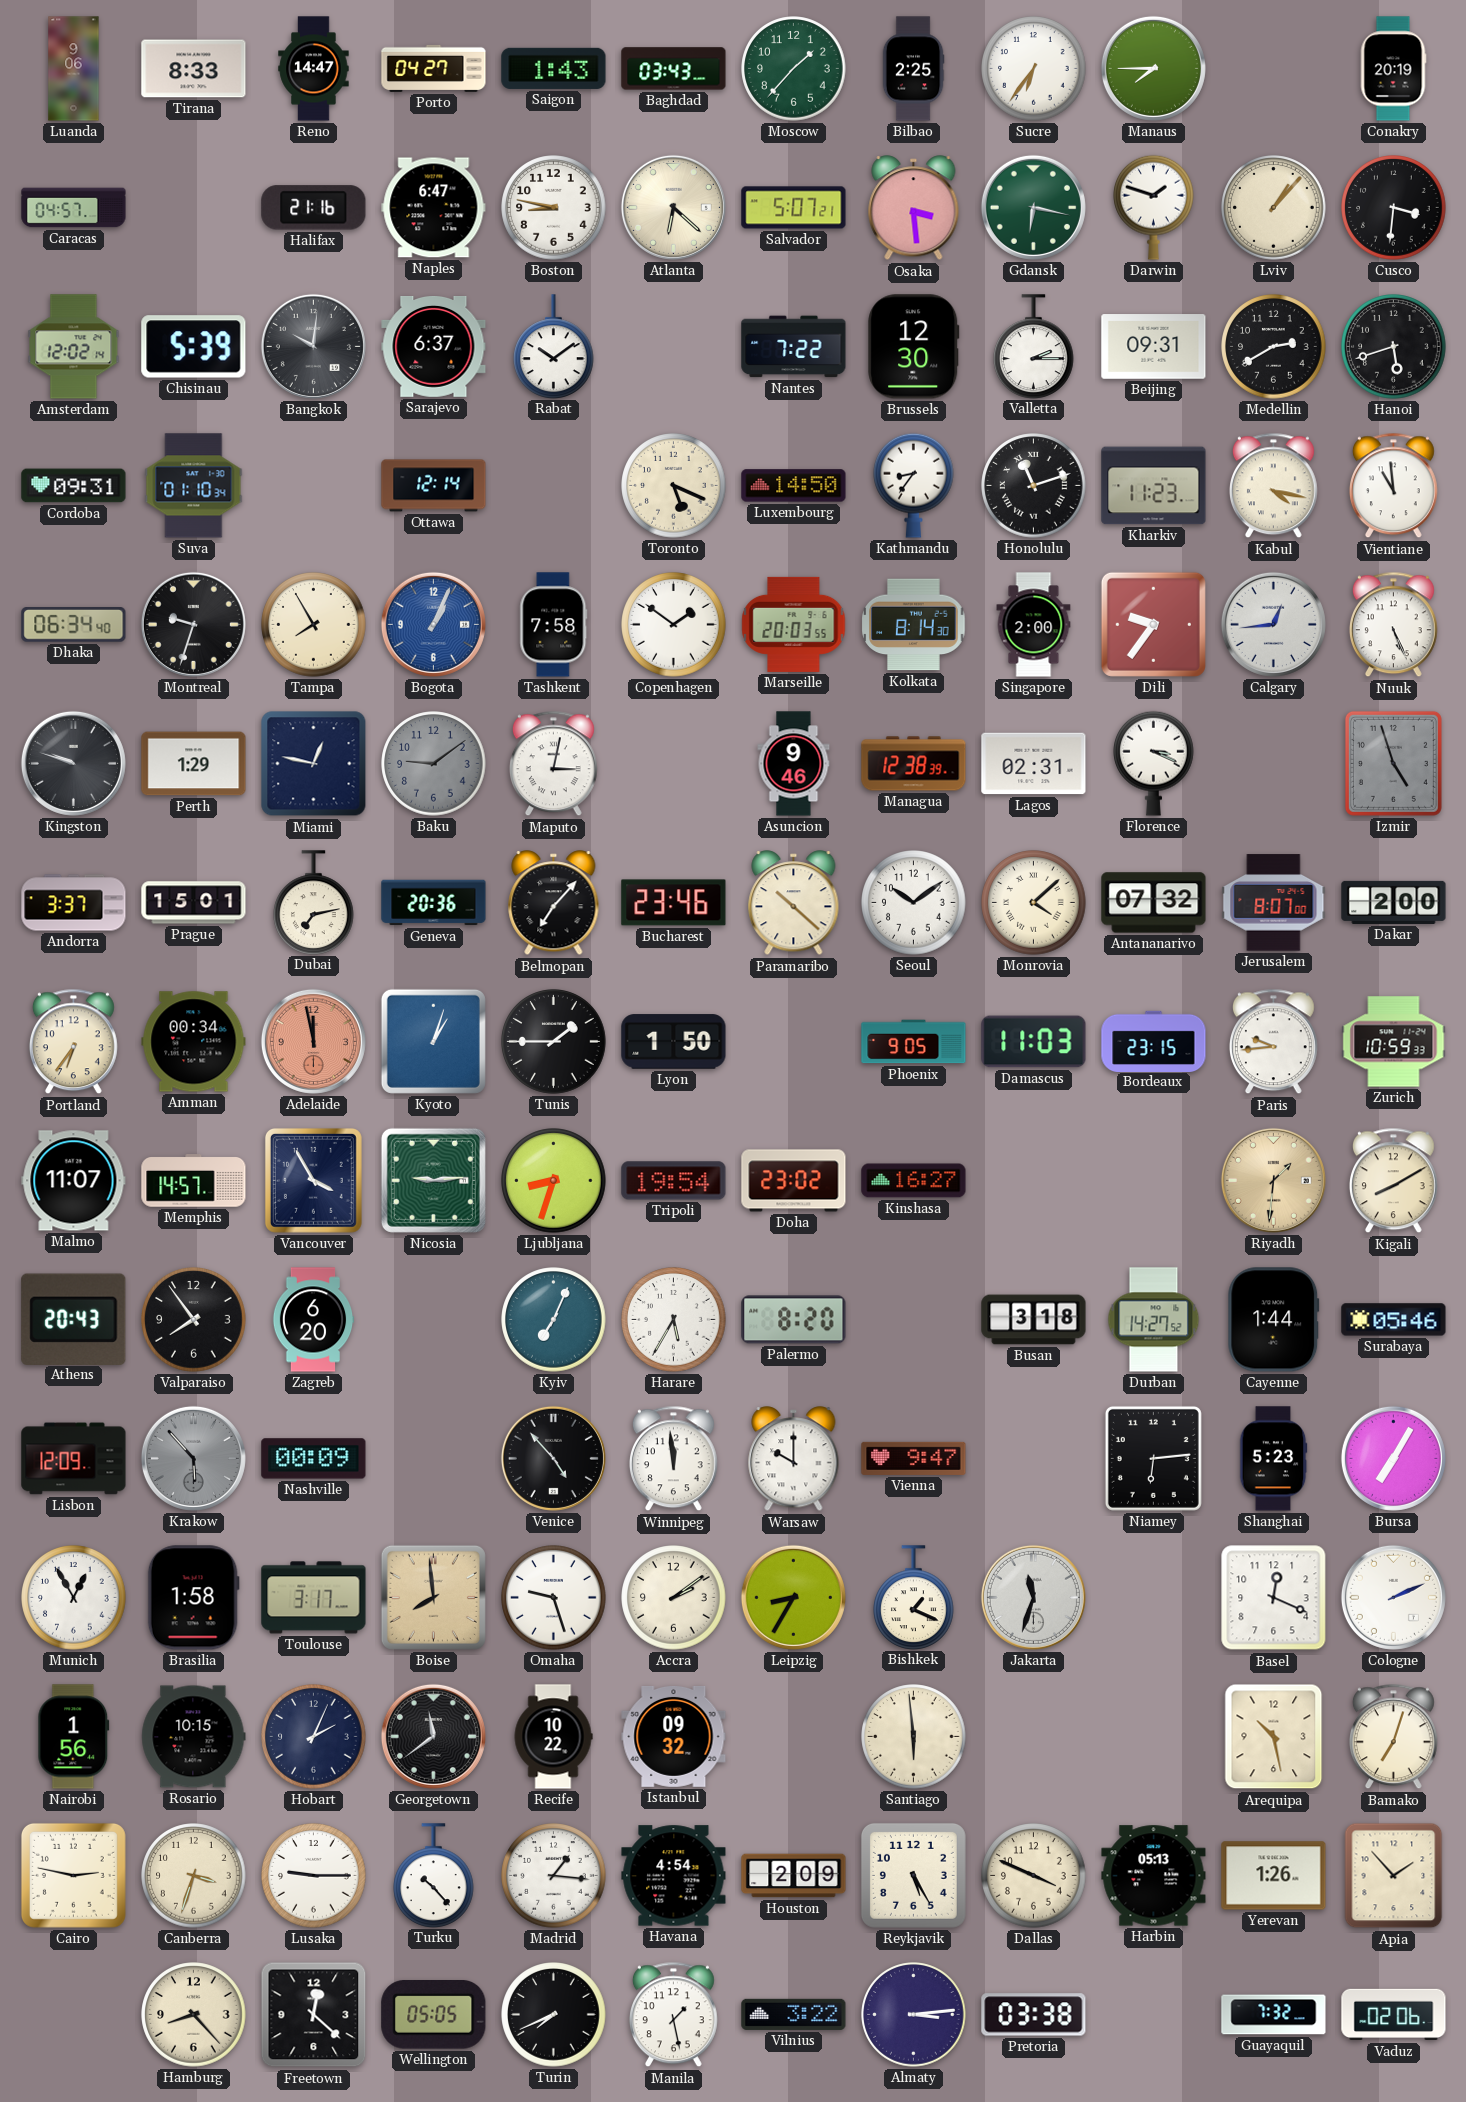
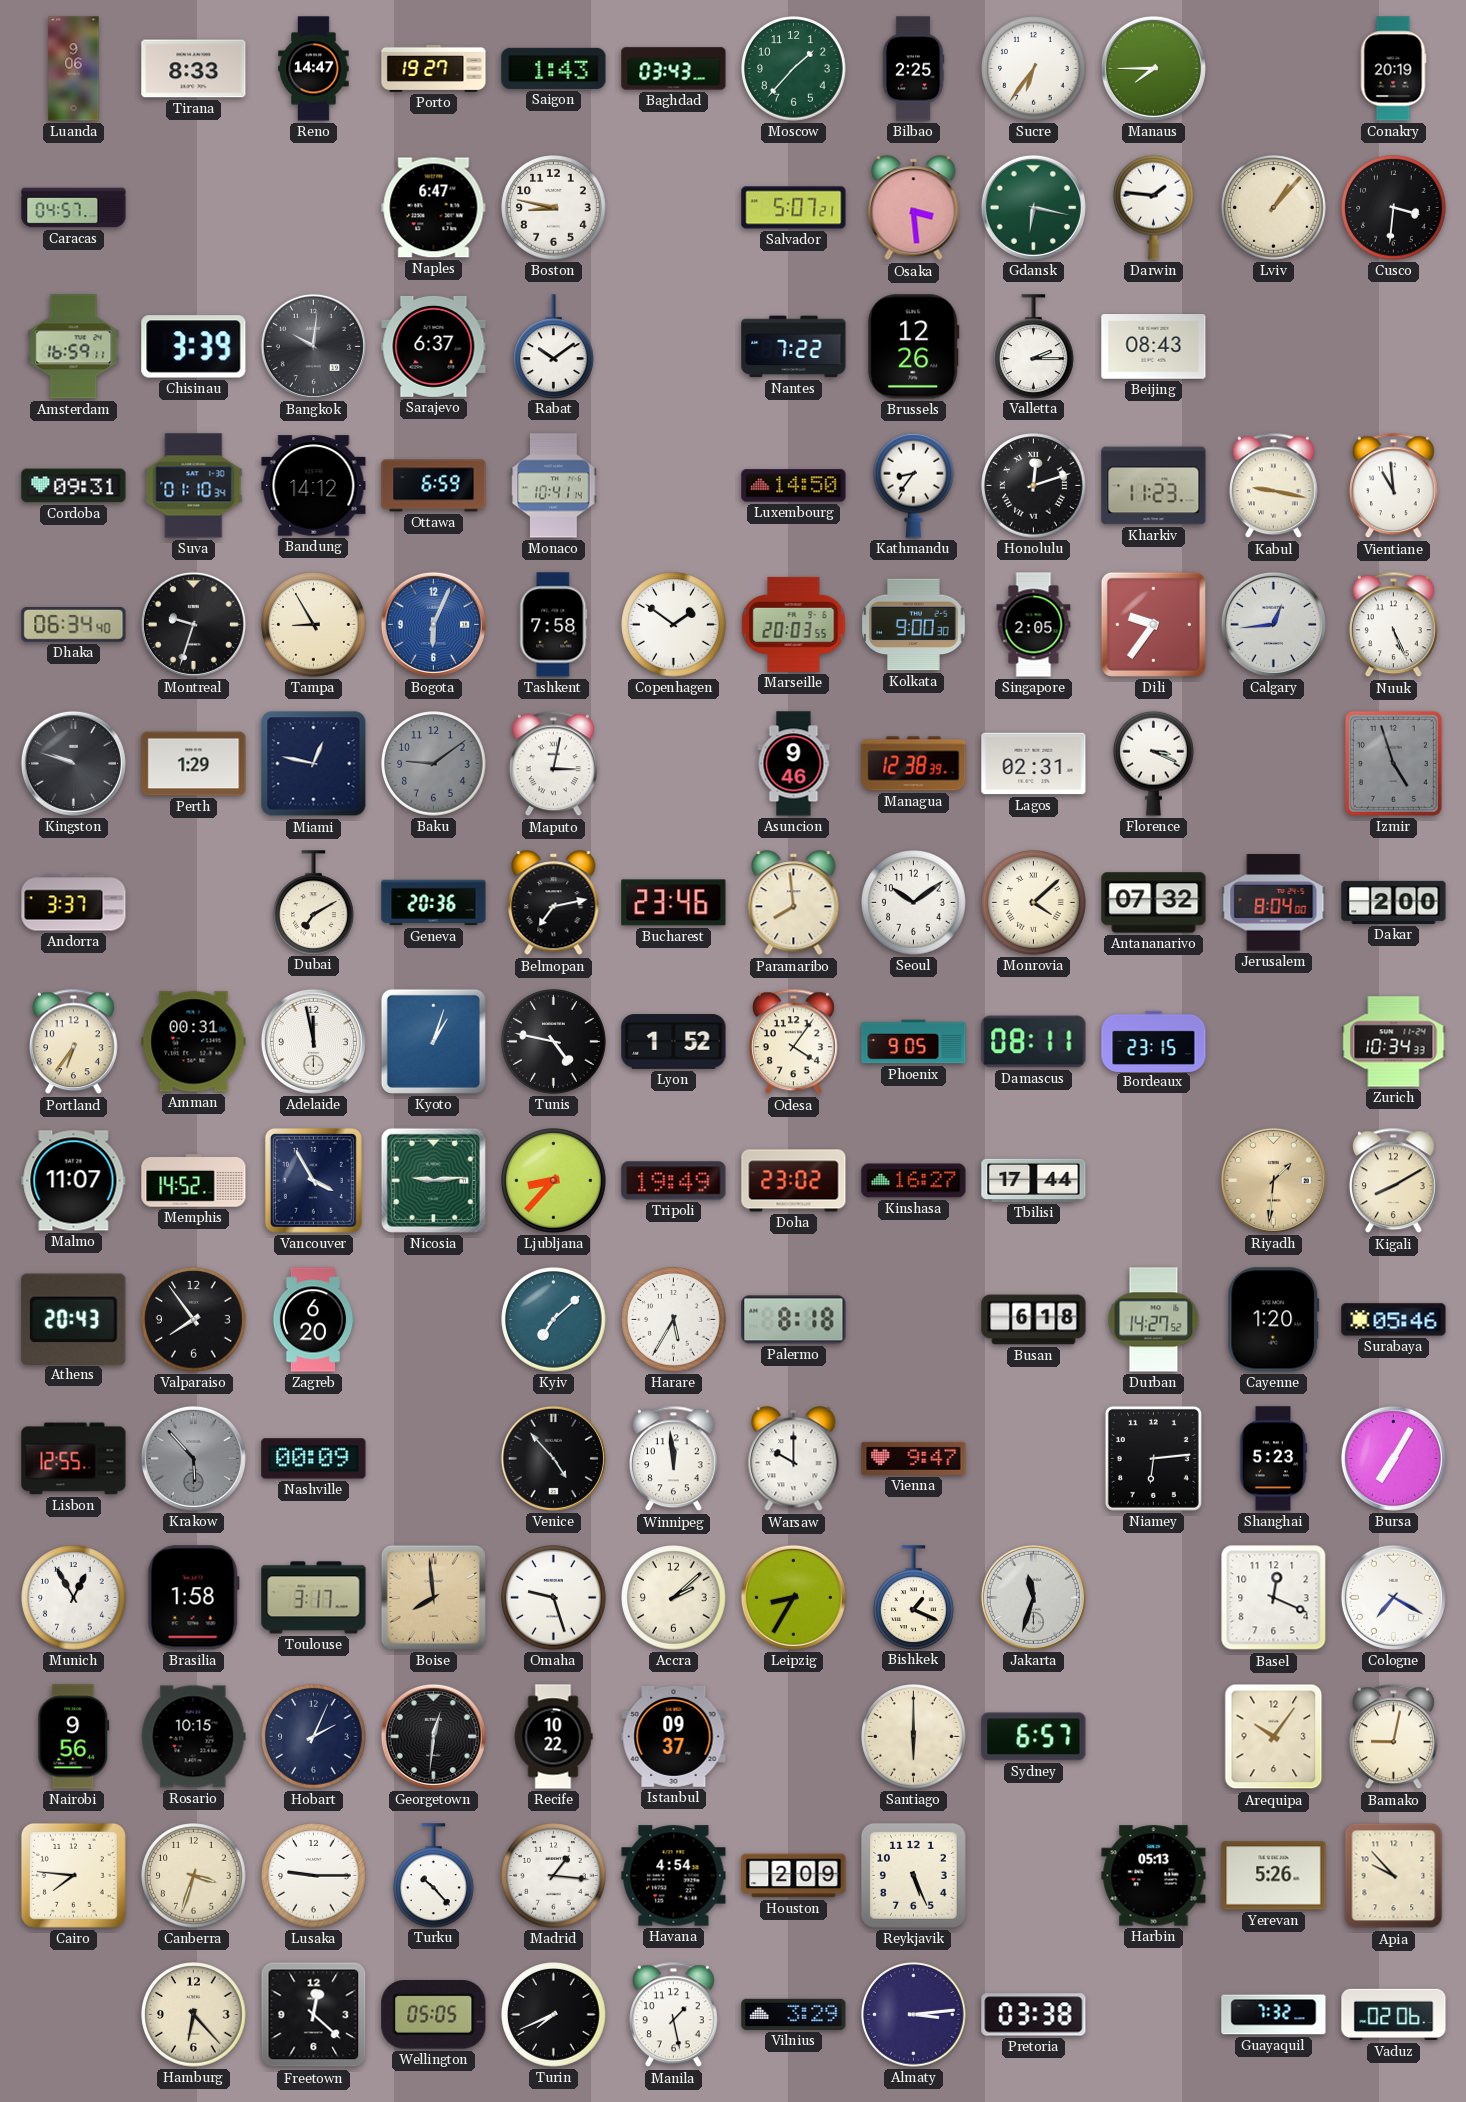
Porto: 04:27 -> 19:27
Halifax: 21:16 -> none
Atlanta: 6:22 -> none
Darwin: 1:48 -> 1:46
Amsterdam: 12:02 -> 16:59
Chisinau: 5:39 -> 3:39
Brussels: 12:30 -> 12:26
Beijing: 09:31 -> 08:43
Medellin: 2:40 -> none
Hanoi: 5:42 -> none
Bandung: none -> 14:12
Ottawa: 12:14 -> 6:59
Monaco: none -> 10:41
Toronto: 5:19 -> none
Honolulu: 11:12 -> 12:12
Kabul: 4:17 -> 9:17
Tampa: 7:55 -> 8:55
Bogota: 1:04 -> 6:04
Kolkata: 8:14 -> 9:00
Singapore: 2:00 -> 2:05
Prague: 15:01 -> none
Dubai: 7:13 -> 7:10
Belmopan: 7:07 -> 7:13
Paramaribo: 10:22 -> 7:59
Jerusalem: 8:07 -> 8:04
Amman: 00:34 -> 00:31
Adelaide dial: salmon -> white
Tunis: 1:45 -> 4:47
Lyon: 1:50 -> 1:52
Odesa: none -> 4:06
Damascus: 11:03 -> 08:11
Paris: 9:44 -> none
Zurich: 10:59 -> 10:34
Memphis: 14:57 -> 14:52
Ljubljana: 8:33 -> 8:37
Tripoli: 19:54 -> 19:49
Tbilisi: none -> 17:44
Kyiv: 7:04 -> 7:08
Palermo: 8:20 -> 8:18
Busan: 3:18 -> 6:18
Cayenne: 1:44 -> 1:20
Lisbon: 12:09 -> 12:55
Accra: 2:09 -> 2:08
Cologne: 2:11 -> 7:20
Nairobi: 1:56 -> 9:56
Georgetown: 11:39 -> 12:31
Istanbul: 09:32 -> 09:37
Santiago: 5:59 -> 6:00
Sydney: none -> 6:57
Arequipa: 10:28 -> 10:06
Bamako: 7:03 -> 9:02
Cairo: 2:47 -> 7:46
Reykjavik: 5:25 -> 5:26
Dallas: 3:49 -> none
Yerevan: 1:26 -> 5:26
Apia: 1:53 -> 9:53
Hamburg: 8:23 -> 6:23
Vilnius: 3:22 -> 3:29
